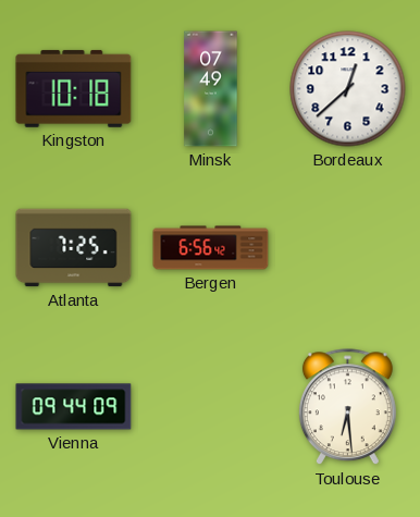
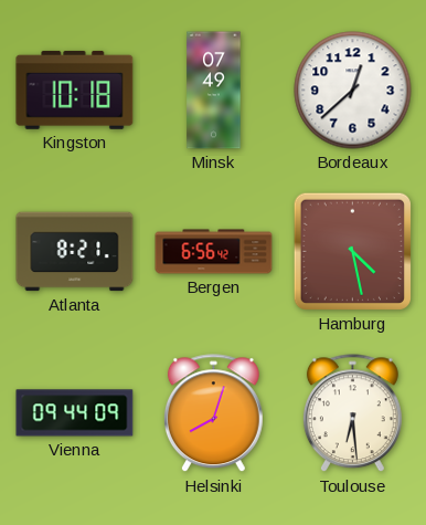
Atlanta: 7:25 -> 8:21
Hamburg: none -> 4:28
Helsinki: none -> 8:03
